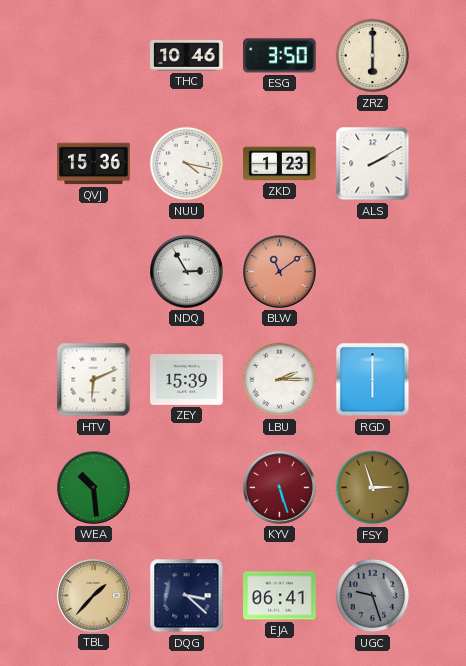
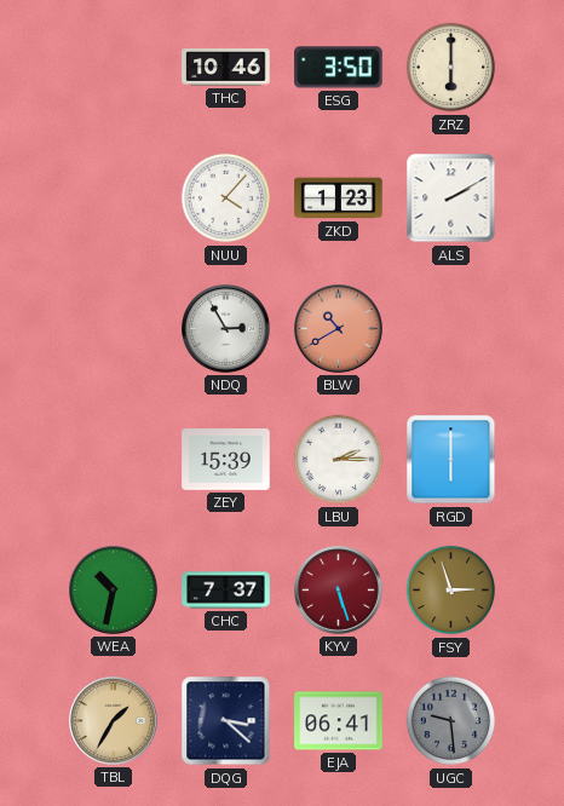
QVJ: 15:36 -> none
NUU: 4:17 -> 4:07
BLW: 11:09 -> 10:40
HTV: 6:11 -> none
WEA: 10:29 -> 10:32
CHC: none -> 7:37
TBL: 1:37 -> 1:35
UGC: 9:27 -> 9:29
